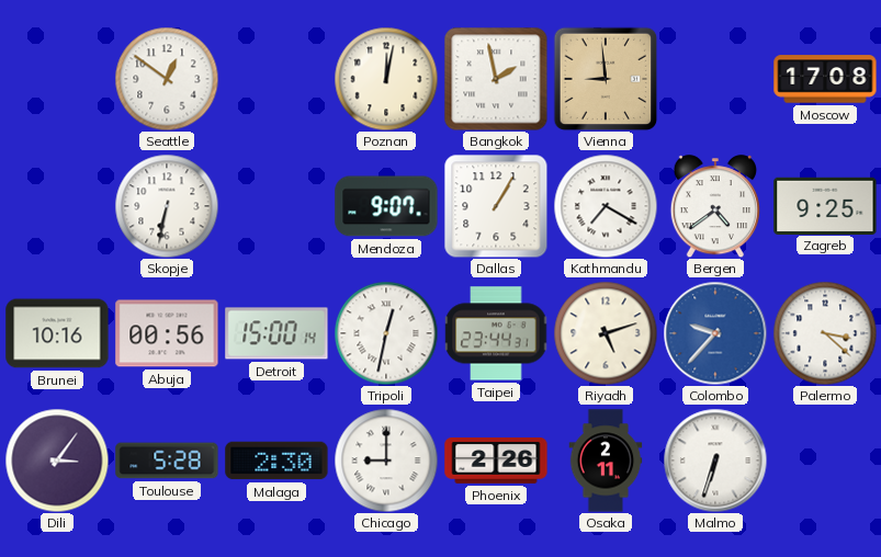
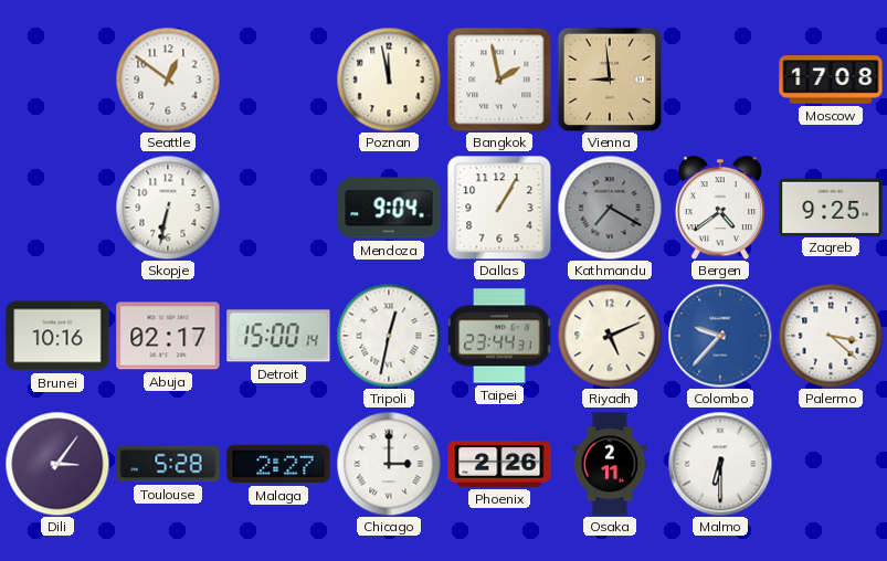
Poznan: 12:02 -> 11:58
Mendoza: 9:07 -> 9:04
Kathmandu dial: white -> grey
Abuja: 00:56 -> 02:17
Riyadh: 5:12 -> 5:11
Malaga: 2:30 -> 2:27
Chicago: 9:00 -> 3:00
Malmo: 6:33 -> 6:30
